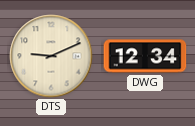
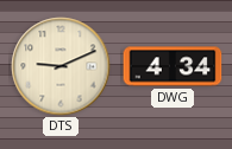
DWG: 12:34 -> 4:34
